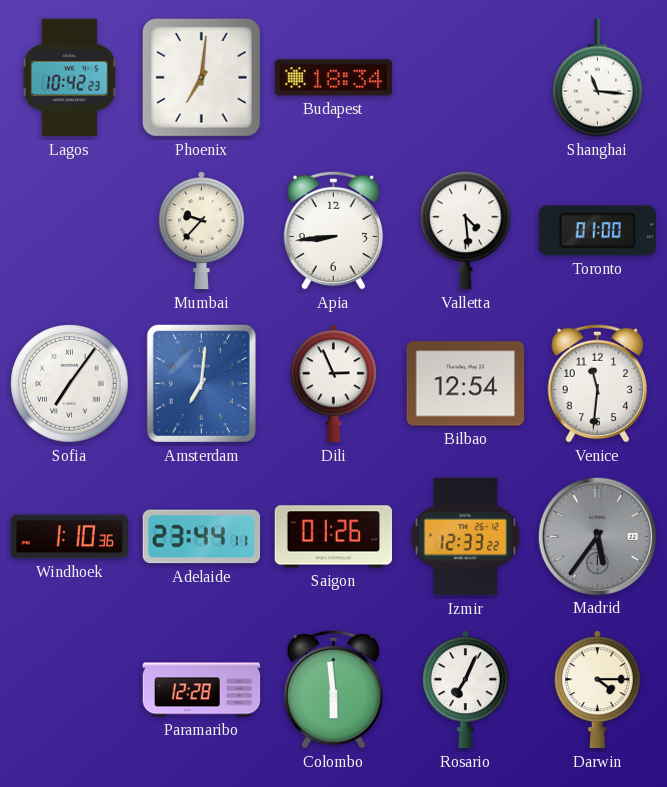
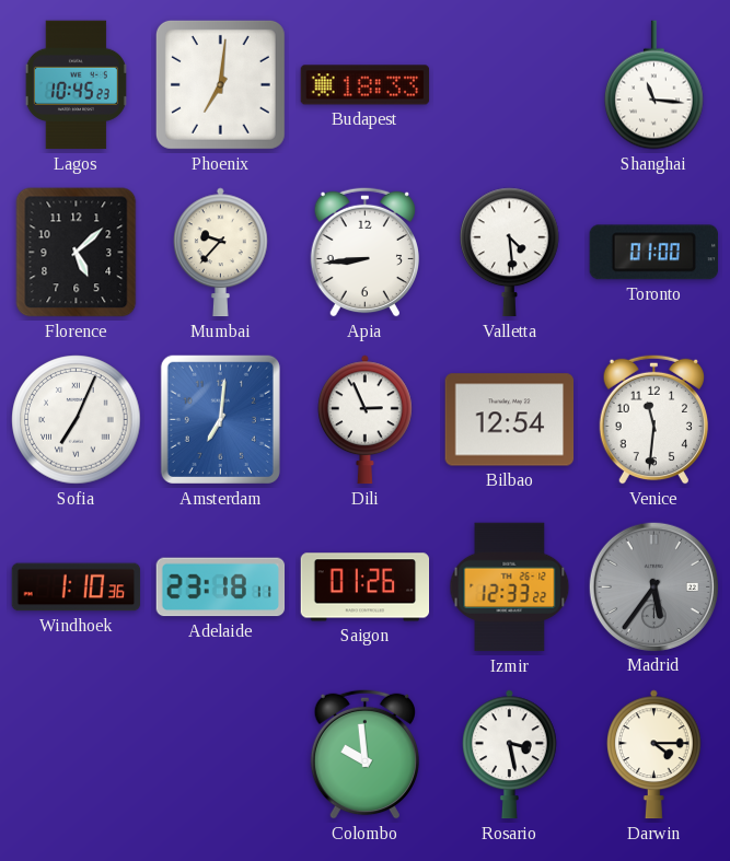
Lagos: 10:42 -> 10:45
Budapest: 18:34 -> 18:33
Florence: none -> 5:08
Sofia: 7:06 -> 7:04
Adelaide: 23:44 -> 23:18
Paramaribo: 12:28 -> none
Colombo: 5:59 -> 9:59
Rosario: 7:04 -> 3:28
